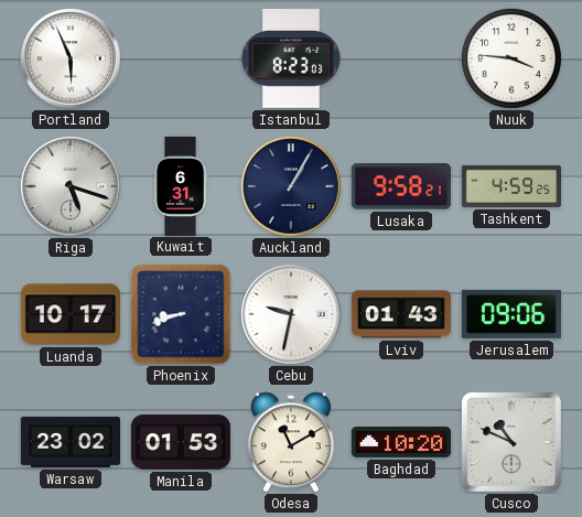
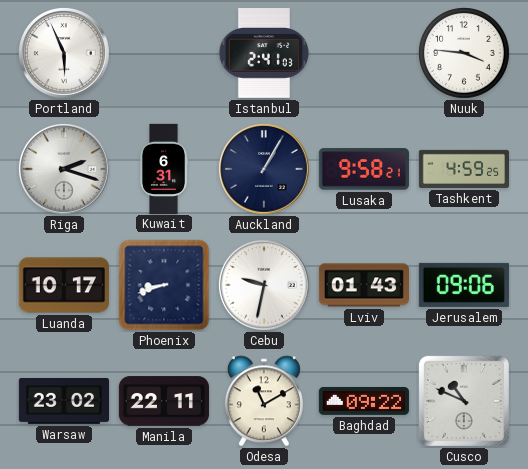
Istanbul: 8:23 -> 2:41
Riga: 5:18 -> 2:18
Manila: 01:53 -> 22:11
Baghdad: 10:20 -> 09:22
